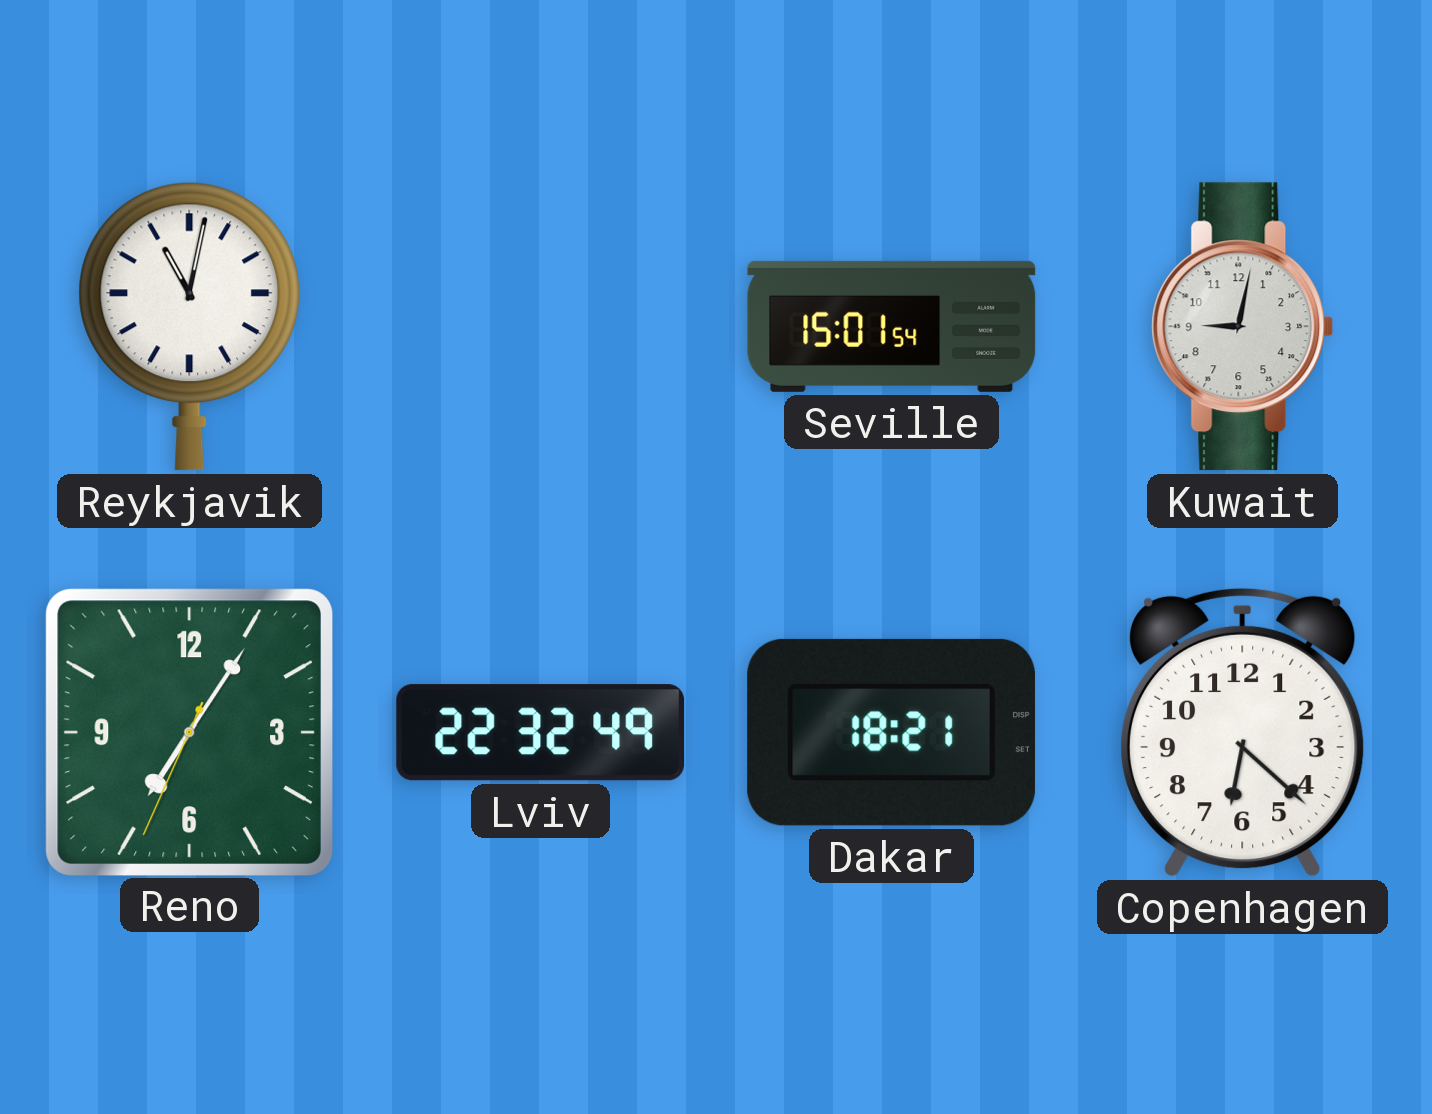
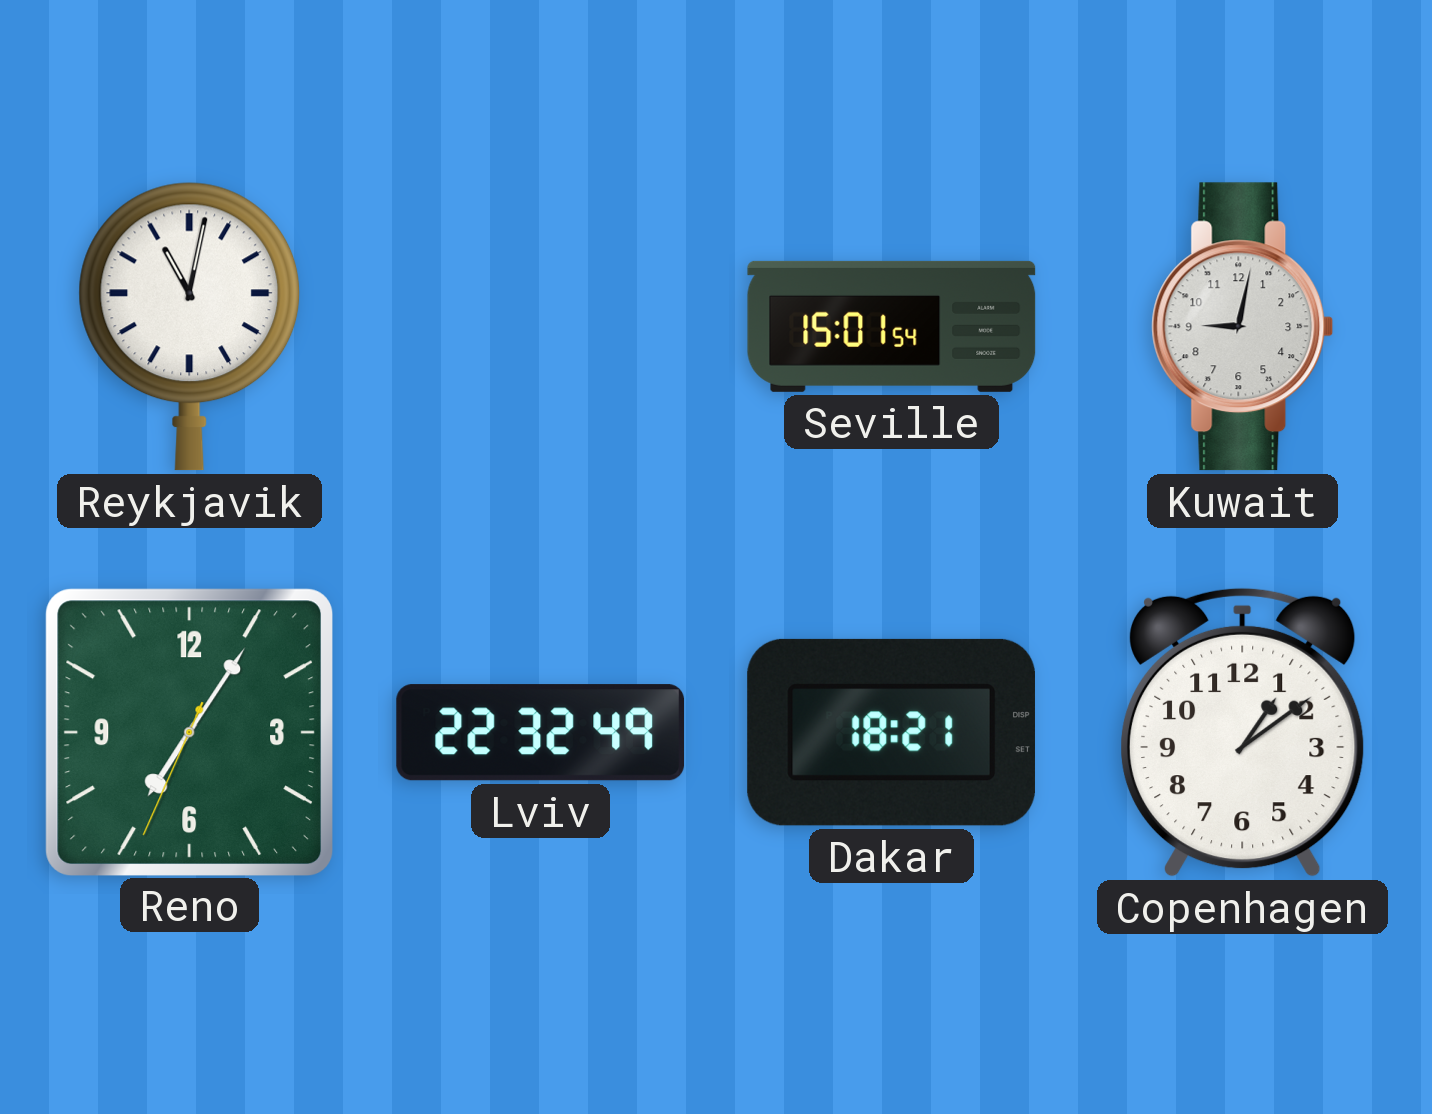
Copenhagen: 6:22 -> 1:09
